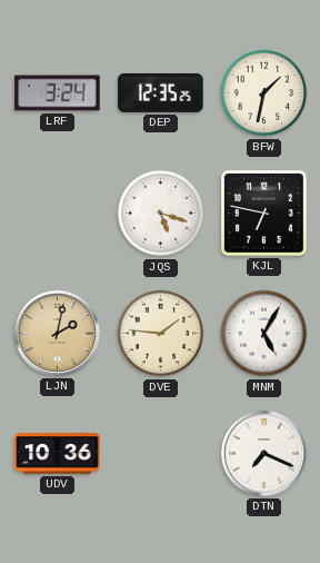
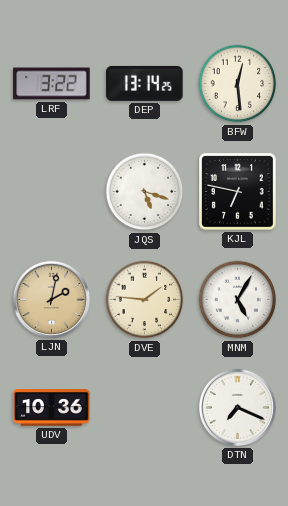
LRF: 3:24 -> 3:22
DEP: 12:35 -> 13:14
BFW: 1:32 -> 12:29
